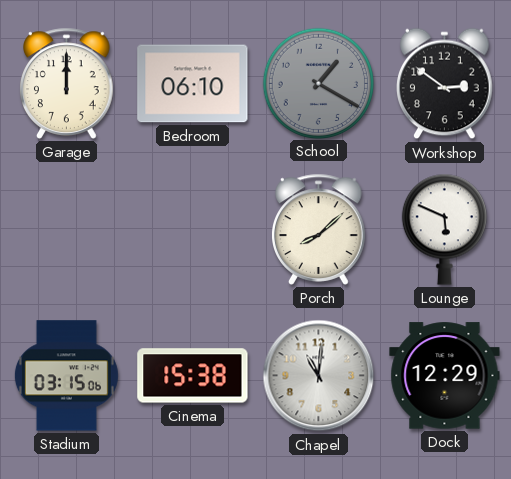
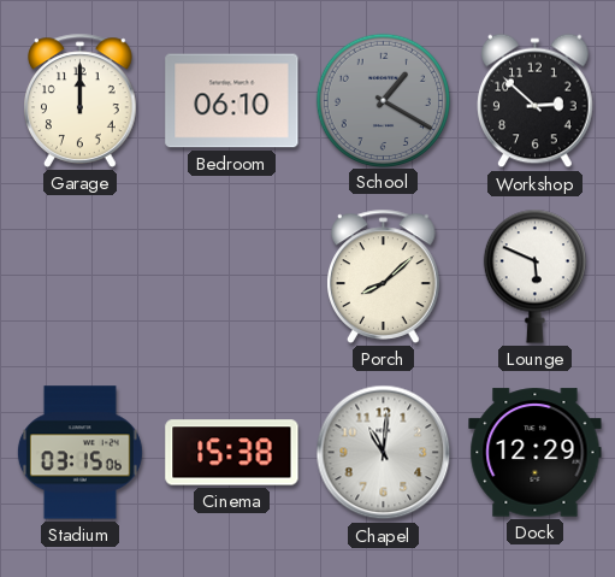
Workshop: 2:51 -> 2:52
